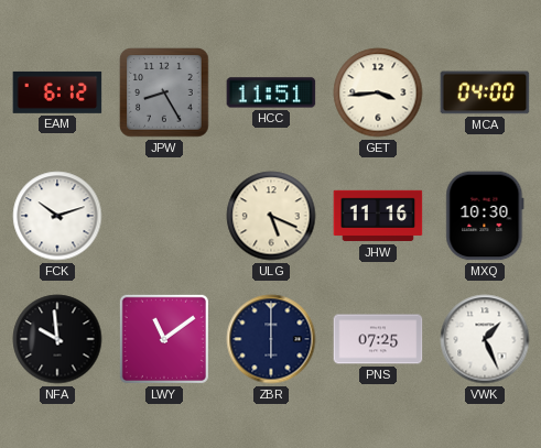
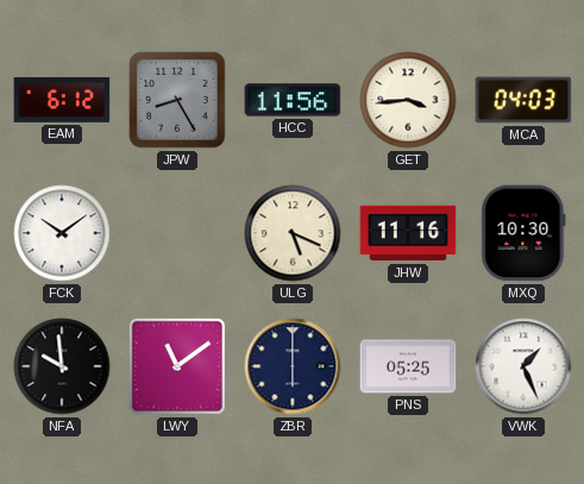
HCC: 11:51 -> 11:56
MCA: 04:00 -> 04:03
FCK: 10:12 -> 10:09
PNS: 07:25 -> 05:25
